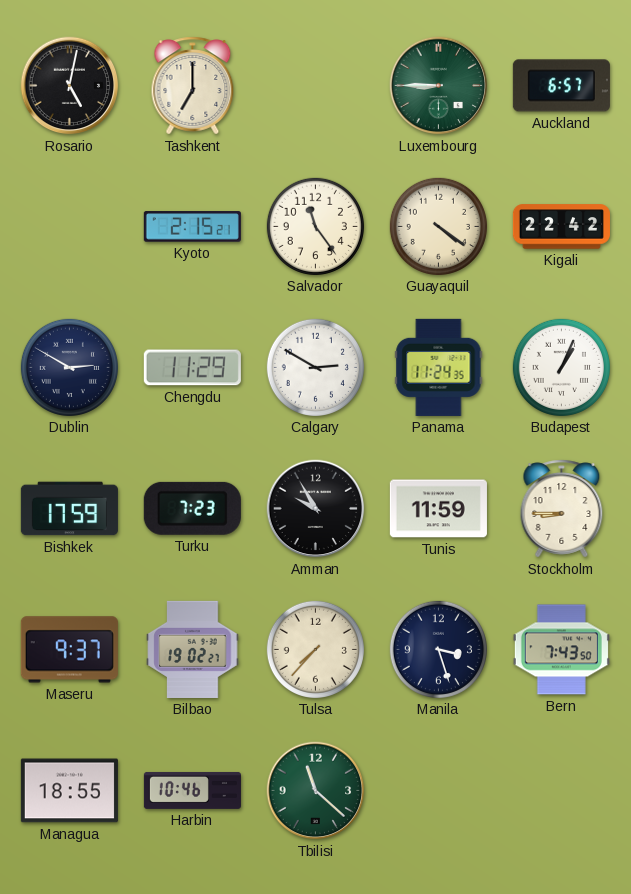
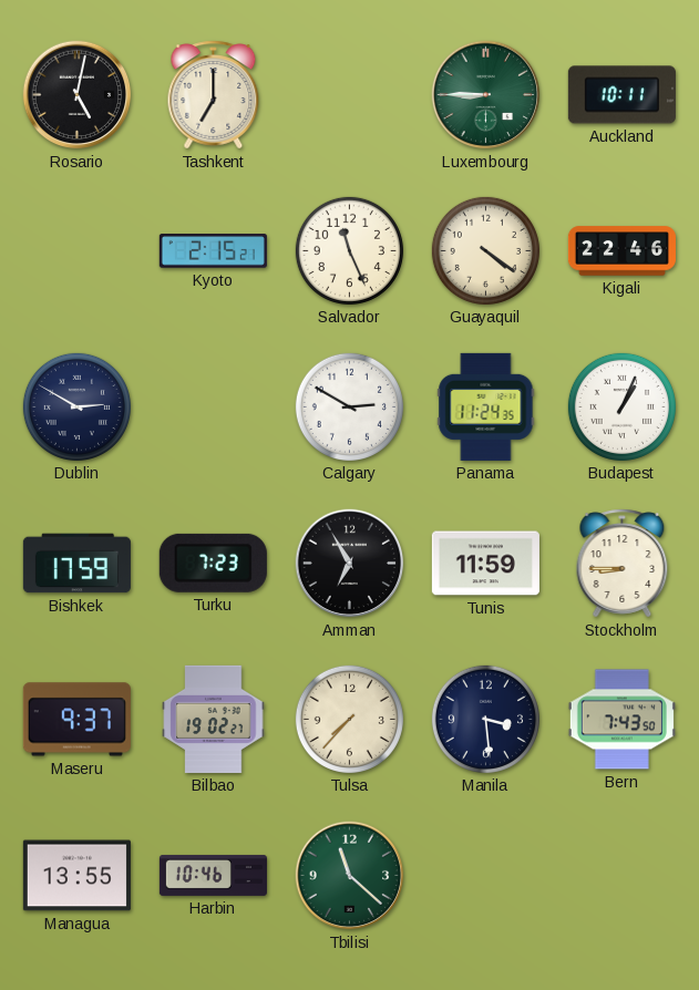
Auckland: 6:57 -> 10:11
Salvador: 11:24 -> 11:26
Kigali: 22:42 -> 22:46
Chengdu: 11:29 -> none
Amman: 9:55 -> 6:55
Manila: 3:27 -> 3:29
Managua: 18:55 -> 13:55
